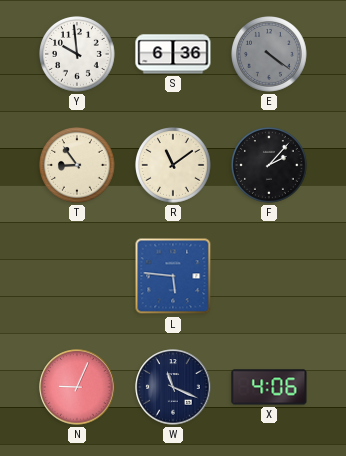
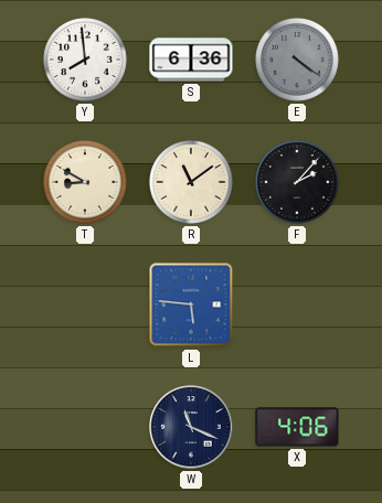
Y: 9:59 -> 7:59
T: 8:54 -> 8:50
N: 9:04 -> none
